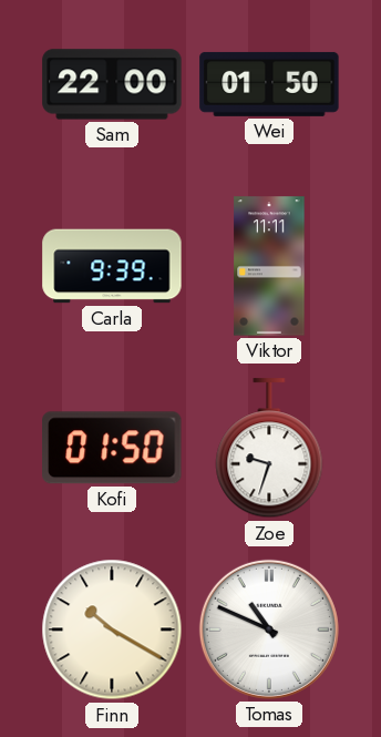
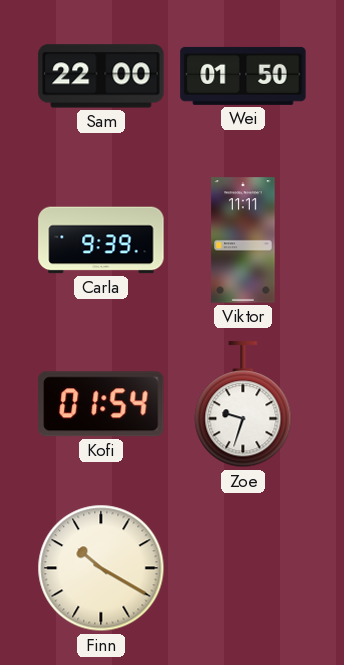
Kofi: 01:50 -> 01:54
Tomas: 10:49 -> none
